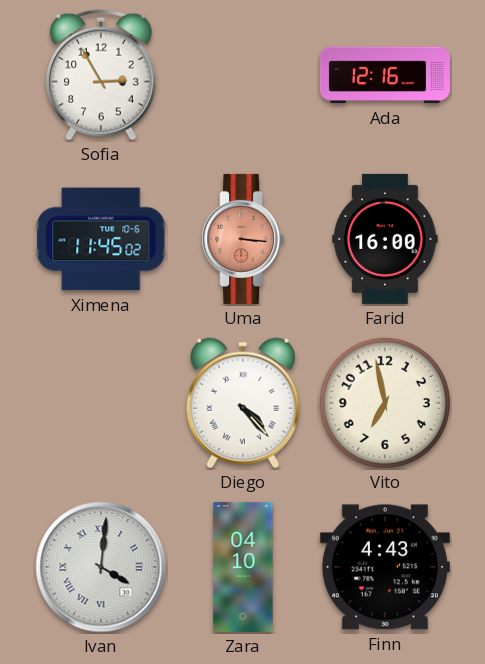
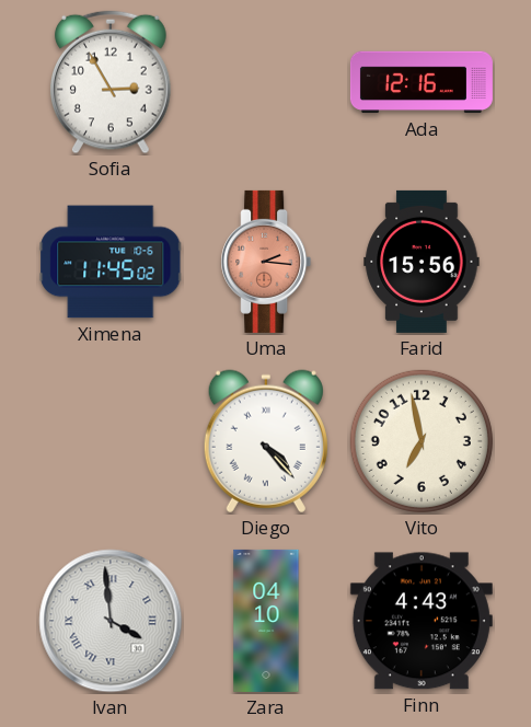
Uma: 3:16 -> 2:16
Farid: 16:00 -> 15:56
Ivan: 4:01 -> 3:59
